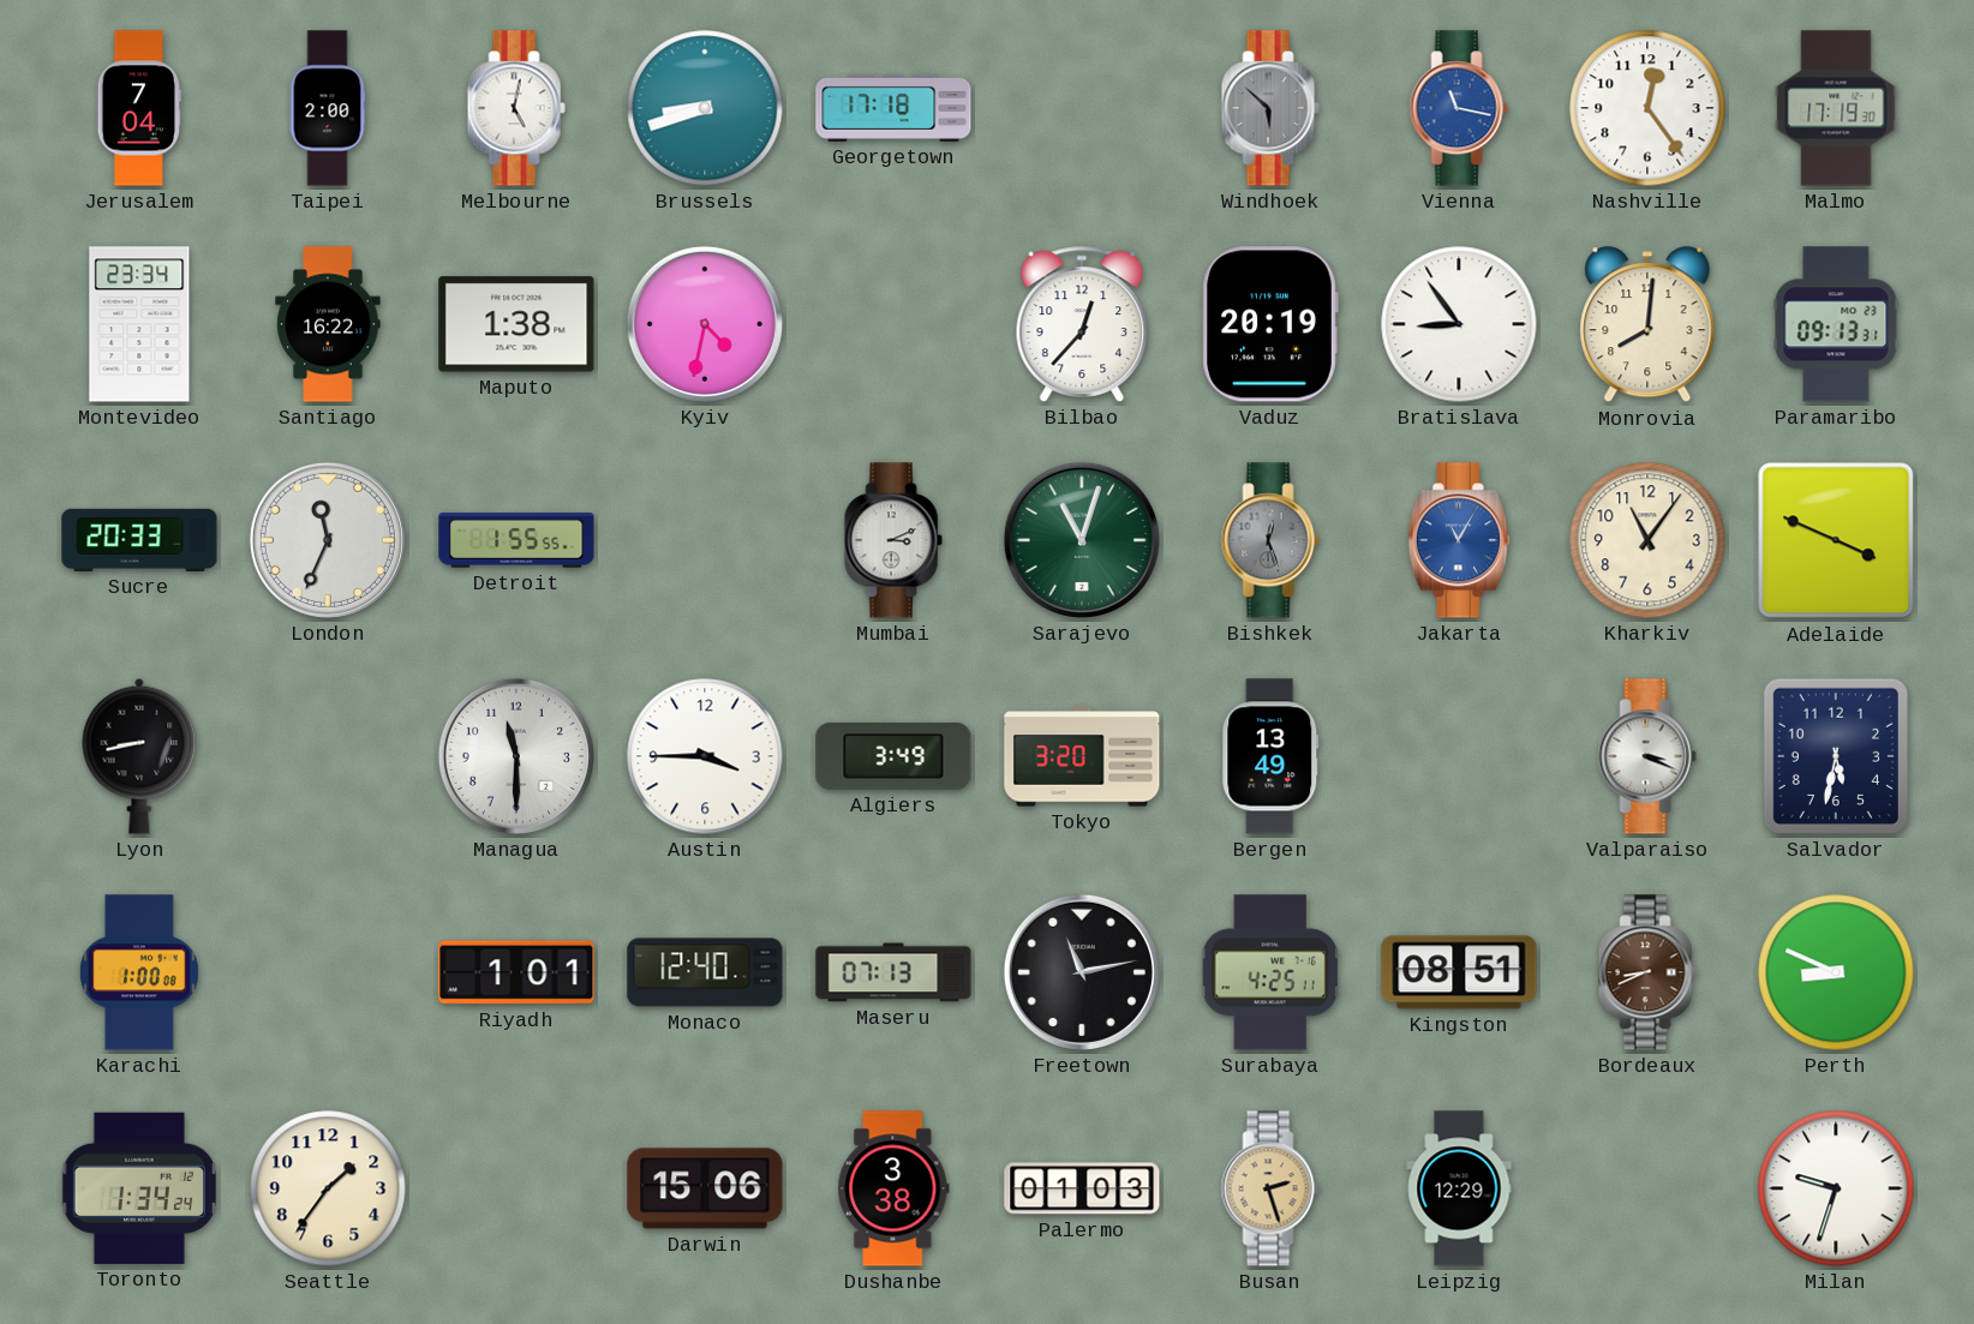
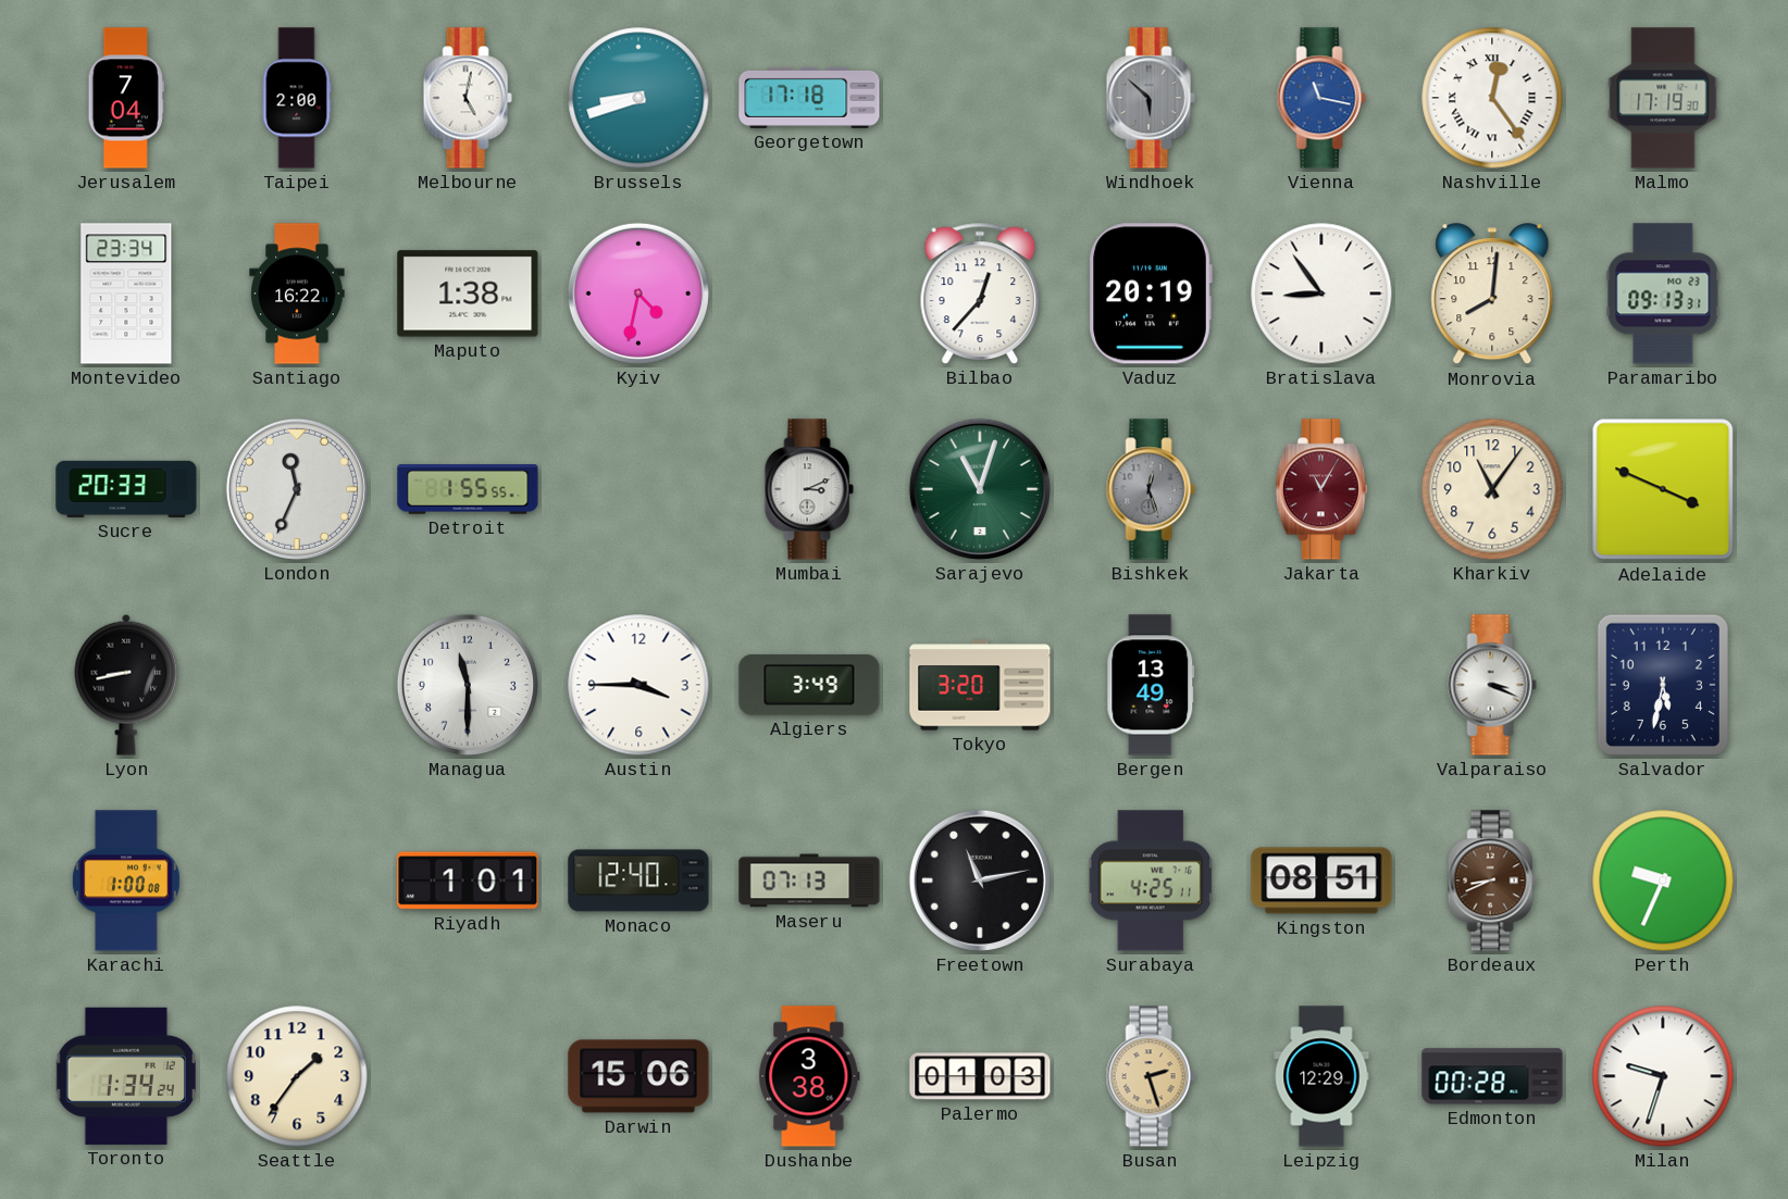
Nashville numerals: Arabic -> Roman
Jakarta dial: blue -> burgundy
Perth: 8:49 -> 9:34
Edmonton: none -> 00:28
